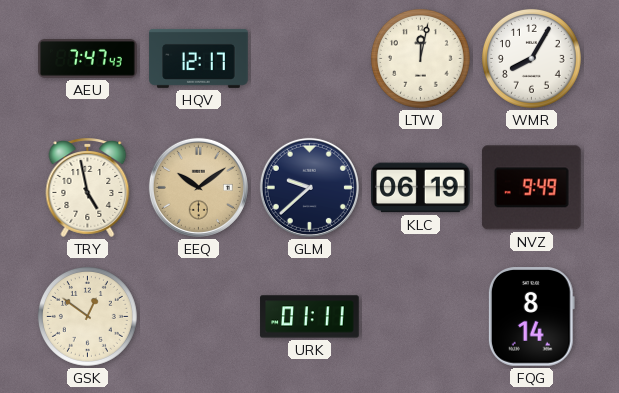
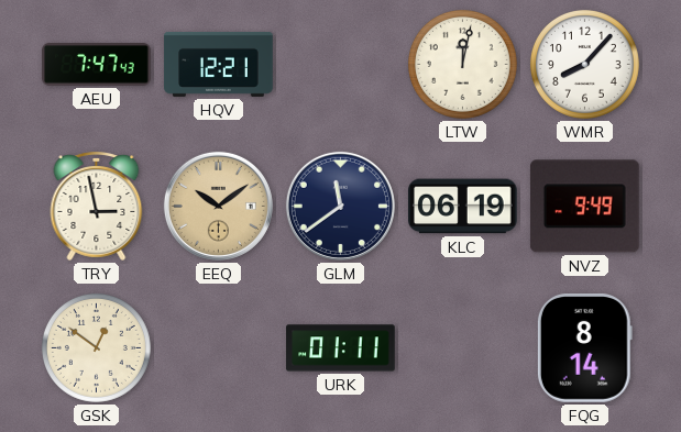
HQV: 12:17 -> 12:21
WMR: 8:05 -> 8:07
TRY: 4:58 -> 2:58
GLM: 9:38 -> 11:39
